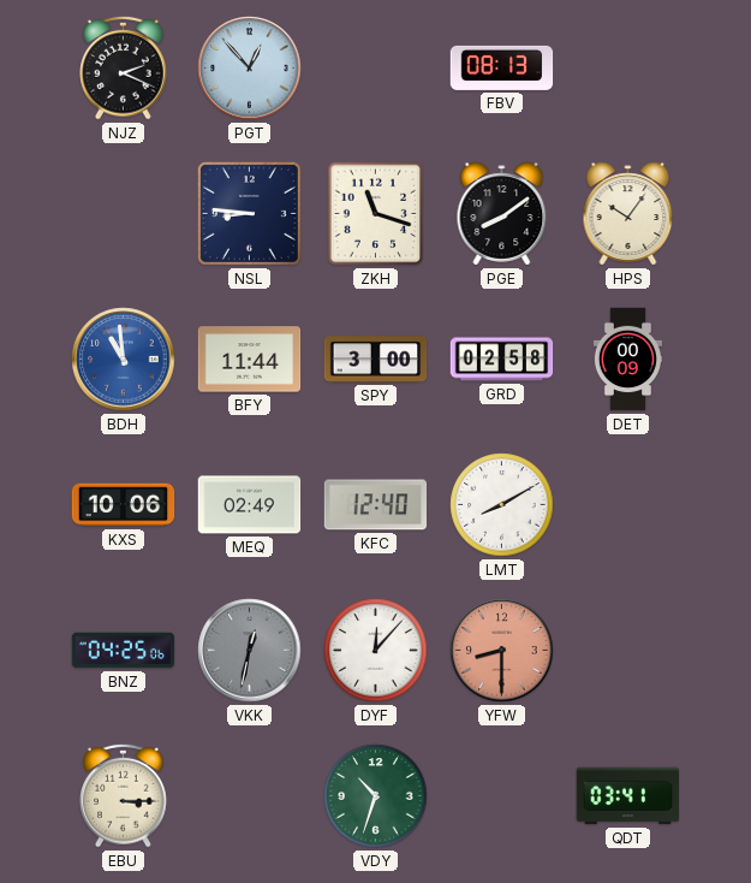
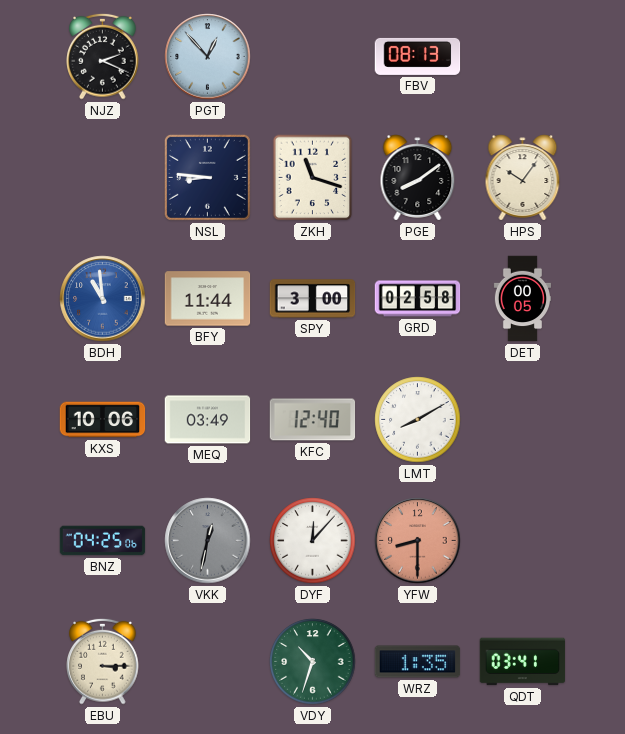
DET: 00:09 -> 00:05
MEQ: 02:49 -> 03:49
WRZ: none -> 1:35
